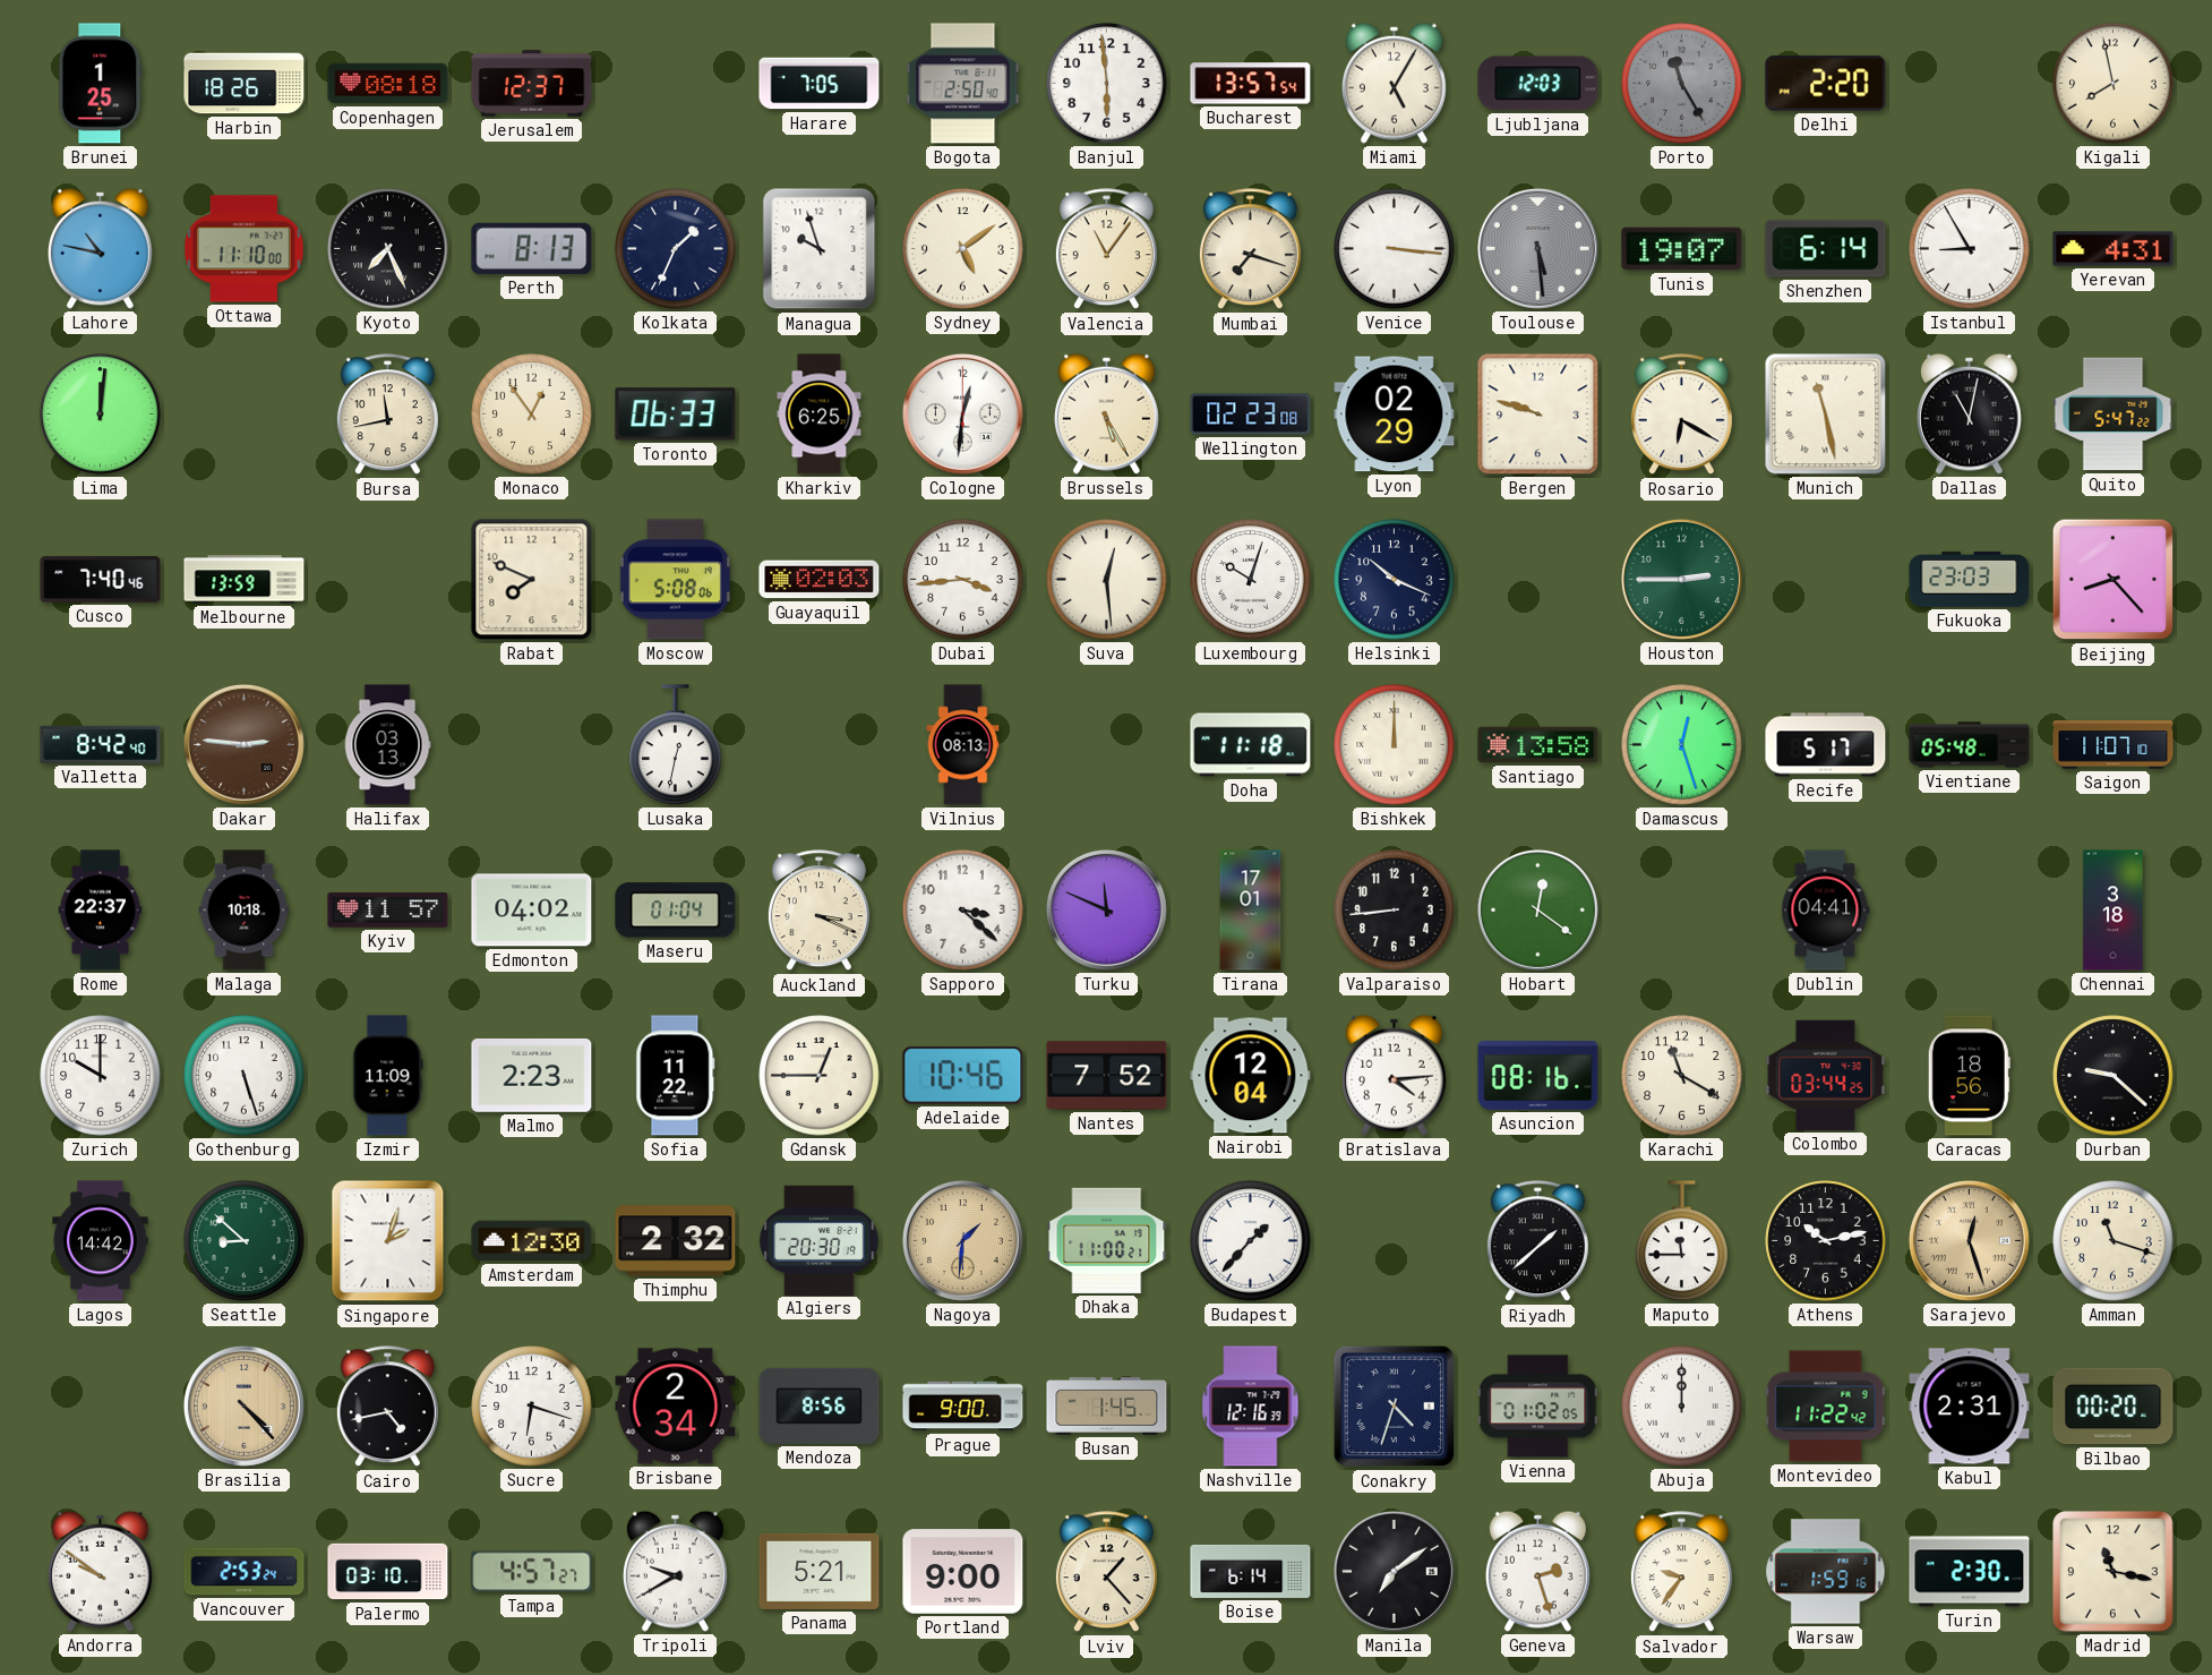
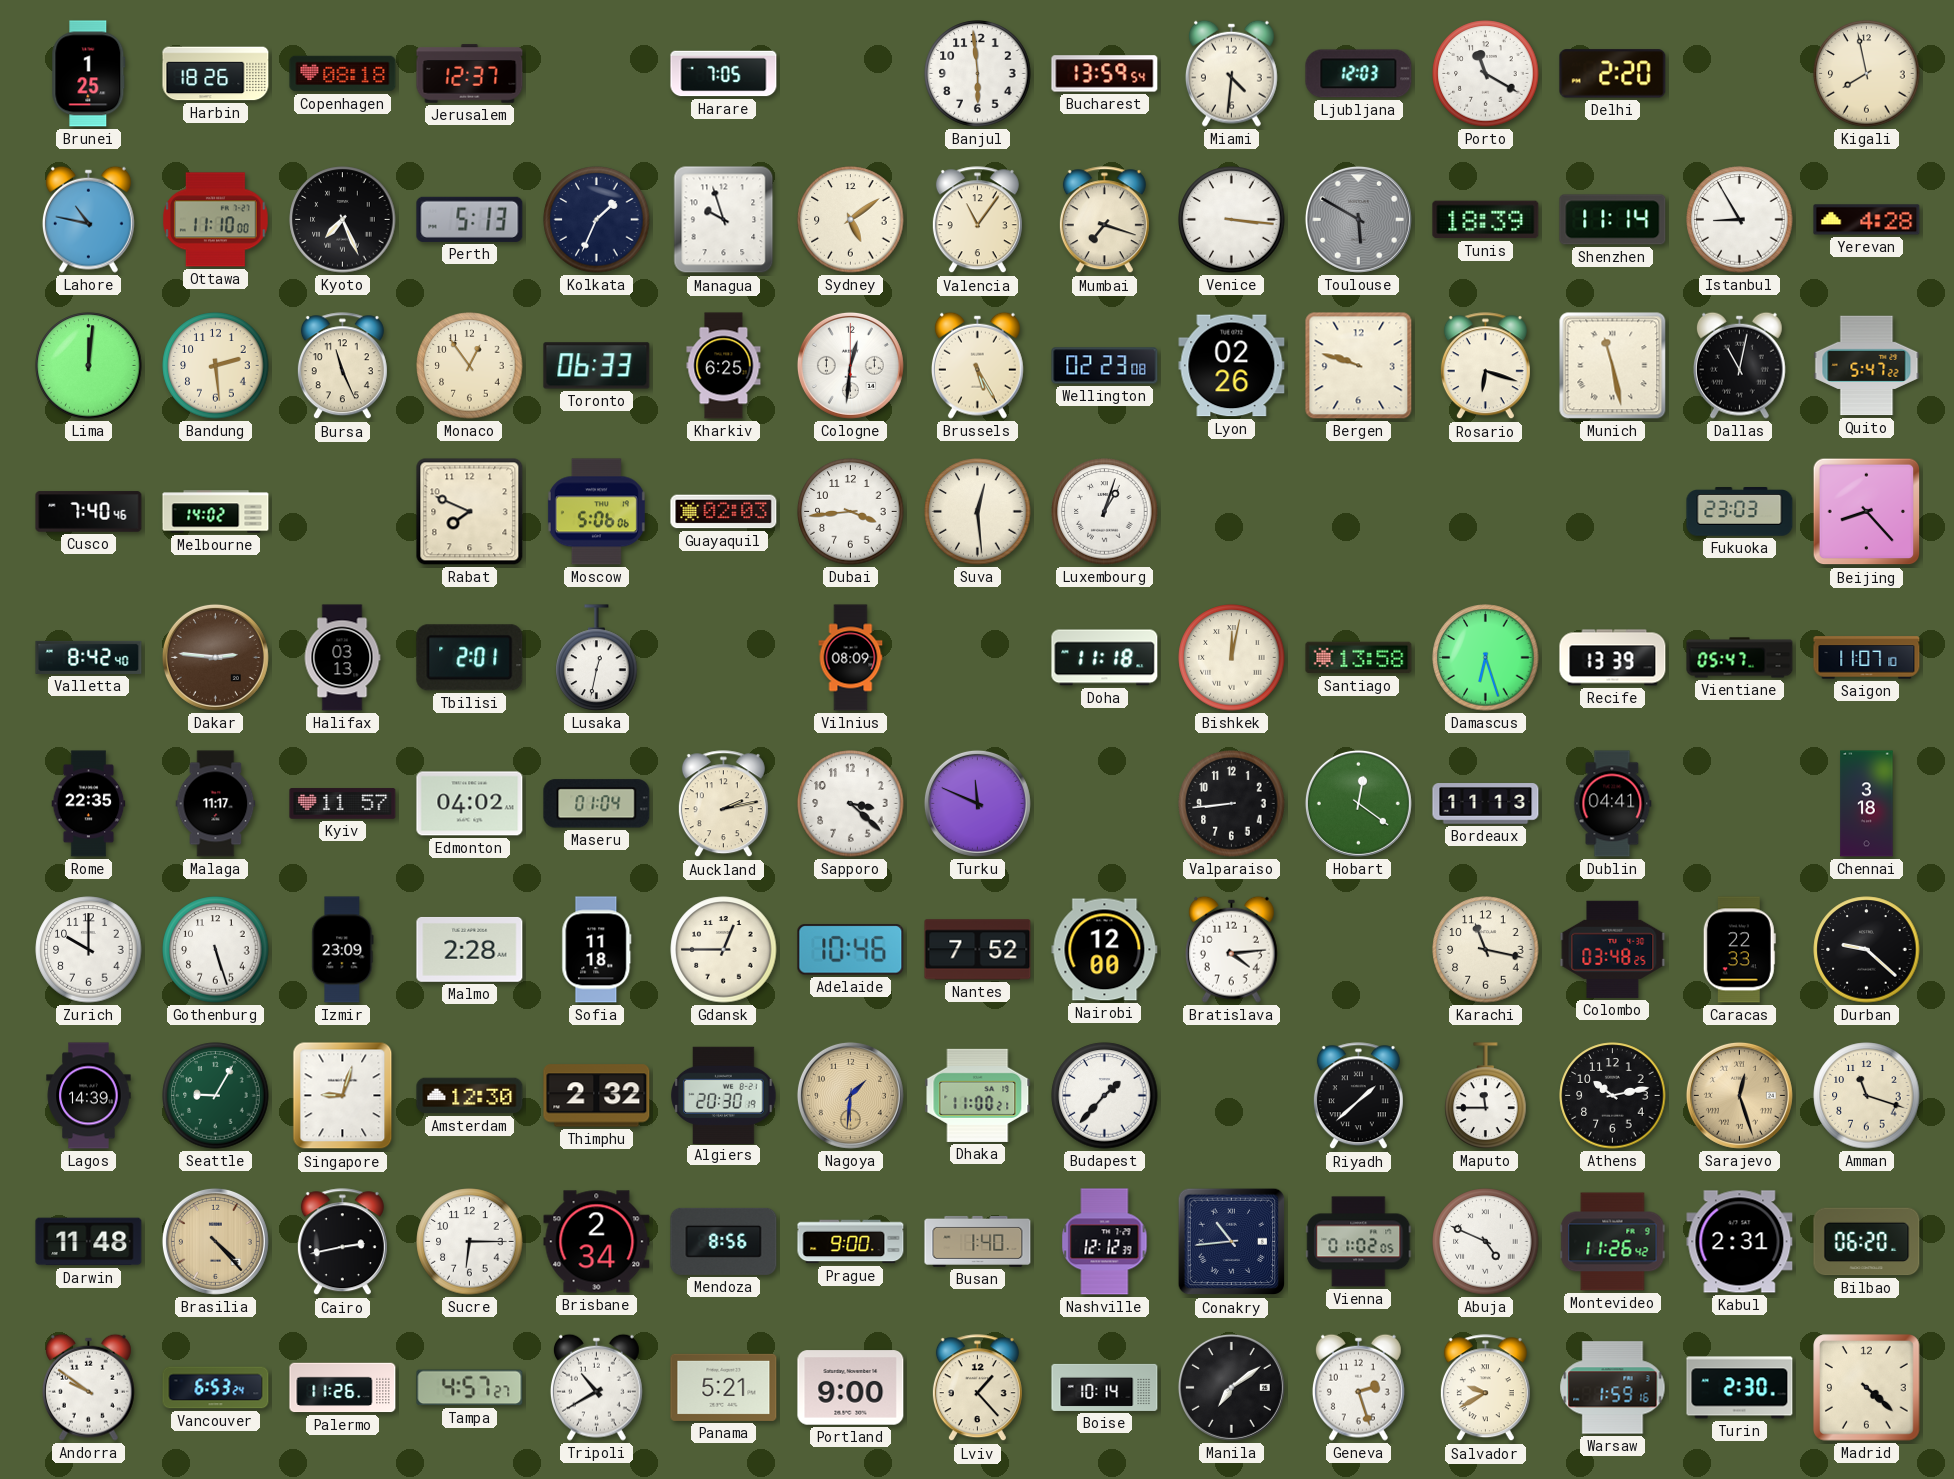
Bogota: 2:50 -> none
Bucharest: 13:57 -> 13:59
Miami: 5:05 -> 4:31
Porto: 11:25 -> 11:20
Porto dial: grey -> white
Perth: 8:13 -> 5:13
Toulouse: 5:29 -> 5:50
Tunis: 19:07 -> 18:39
Shenzhen: 6:14 -> 11:14
Yerevan: 4:31 -> 4:28
Bandung: none -> 2:29
Bursa: 11:43 -> 11:26
Lyon: 02:29 -> 02:26
Rosario: 6:20 -> 6:18
Melbourne: 13:59 -> 14:02
Moscow: 5:08 -> 5:06
Luxembourg: 10:03 -> 1:03
Helsinki: 10:19 -> none
Houston: 2:45 -> none
Tbilisi: none -> 2:01
Vilnius: 08:13 -> 08:09
Bishkek: 12:00 -> 12:02
Damascus: 12:27 -> 6:27
Recife: 5:17 -> 13:39
Vientiane: 05:48 -> 05:47
Rome: 22:37 -> 22:35
Malaga: 10:18 -> 11:17
Auckland: 3:19 -> 2:13
Tirana: 17:01 -> none
Bordeaux: none -> 11:13
Izmir: 11:09 -> 23:09
Malmo: 2:23 -> 2:28
Sofia: 11:22 -> 11:18
Nairobi: 12:04 -> 12:00
Asuncion: 08:16 -> none
Karachi: 11:20 -> 11:17
Colombo: 03:44 -> 03:48
Caracas: 18:56 -> 22:33
Lagos: 14:42 -> 14:39
Seattle: 8:52 -> 9:05
Singapore: 2:03 -> 9:03
Darwin: none -> 11:48
Cairo: 4:43 -> 2:43
Sucre: 6:18 -> 6:15
Busan: 1:45 -> 1:40
Nashville: 12:16 -> 12:12
Conakry: 4:33 -> 10:44
Abuja: 12:00 -> 4:49
Montevideo: 11:22 -> 11:26
Bilbao: 00:20 -> 06:20
Vancouver: 2:53 -> 6:53
Palermo: 03:10 -> 11:26
Tripoli: 9:40 -> 10:40
Boise: 6:14 -> 10:14
Salvador: 9:36 -> 9:40
Madrid: 11:17 -> 4:22
